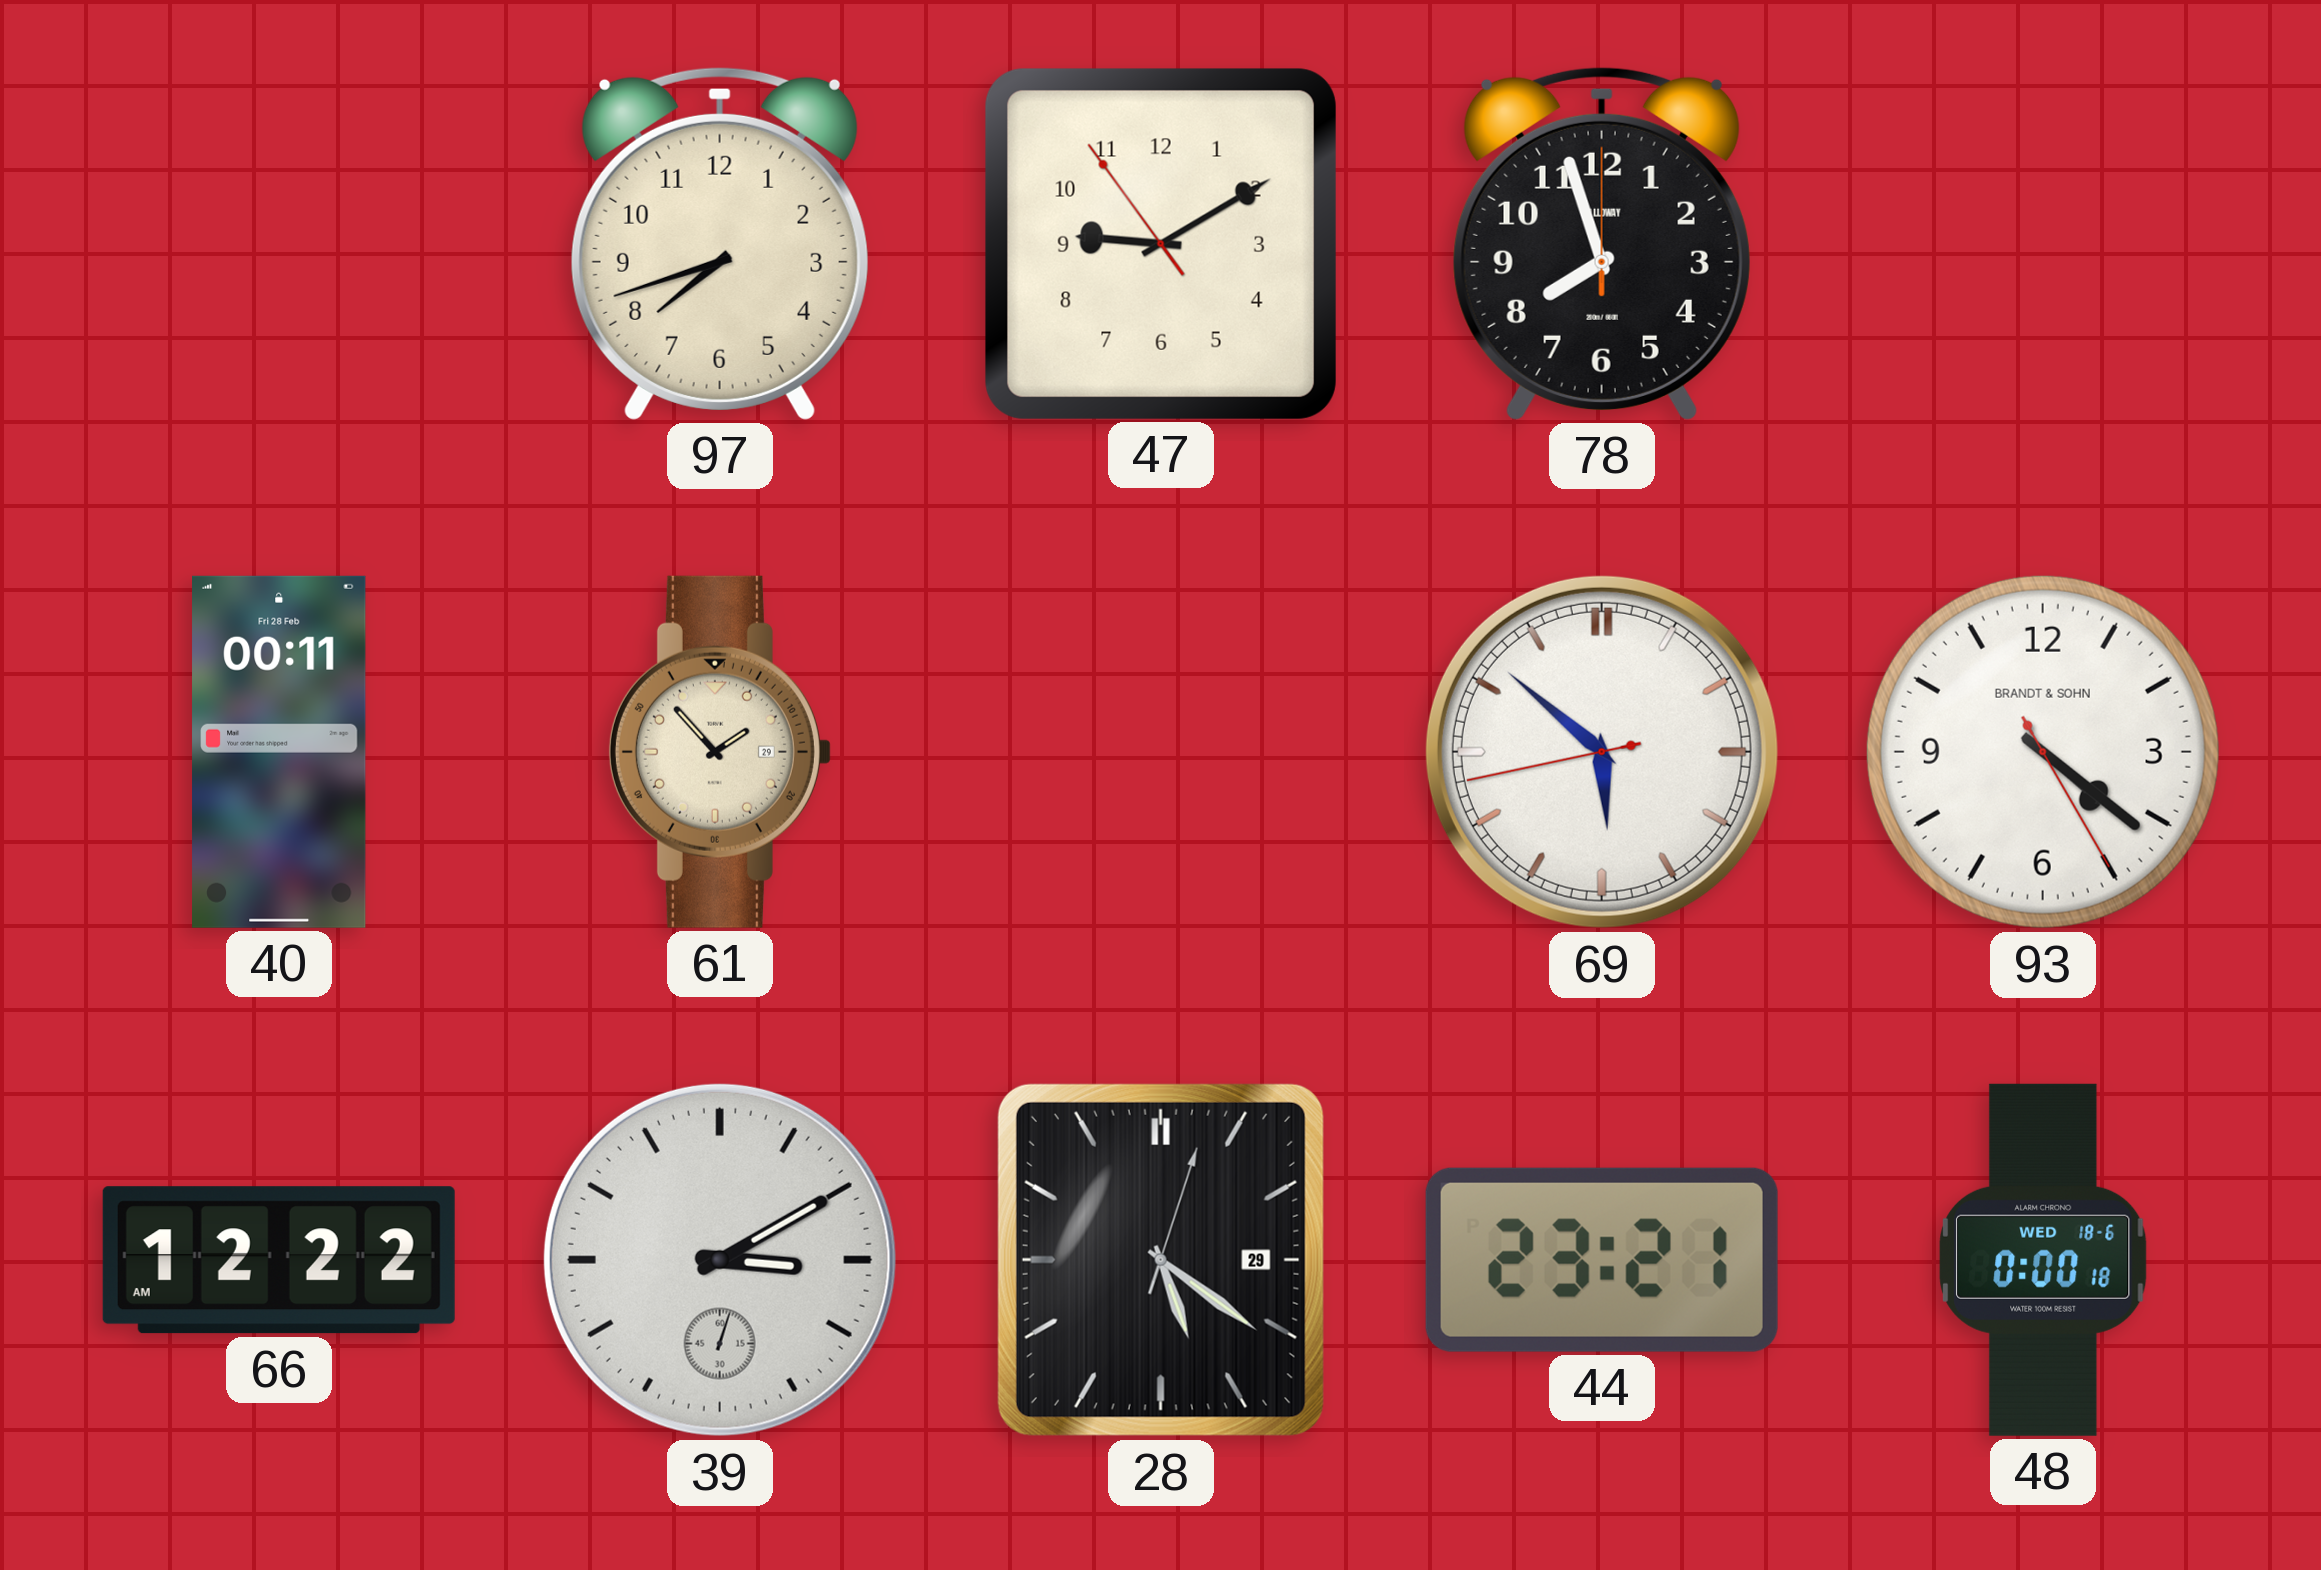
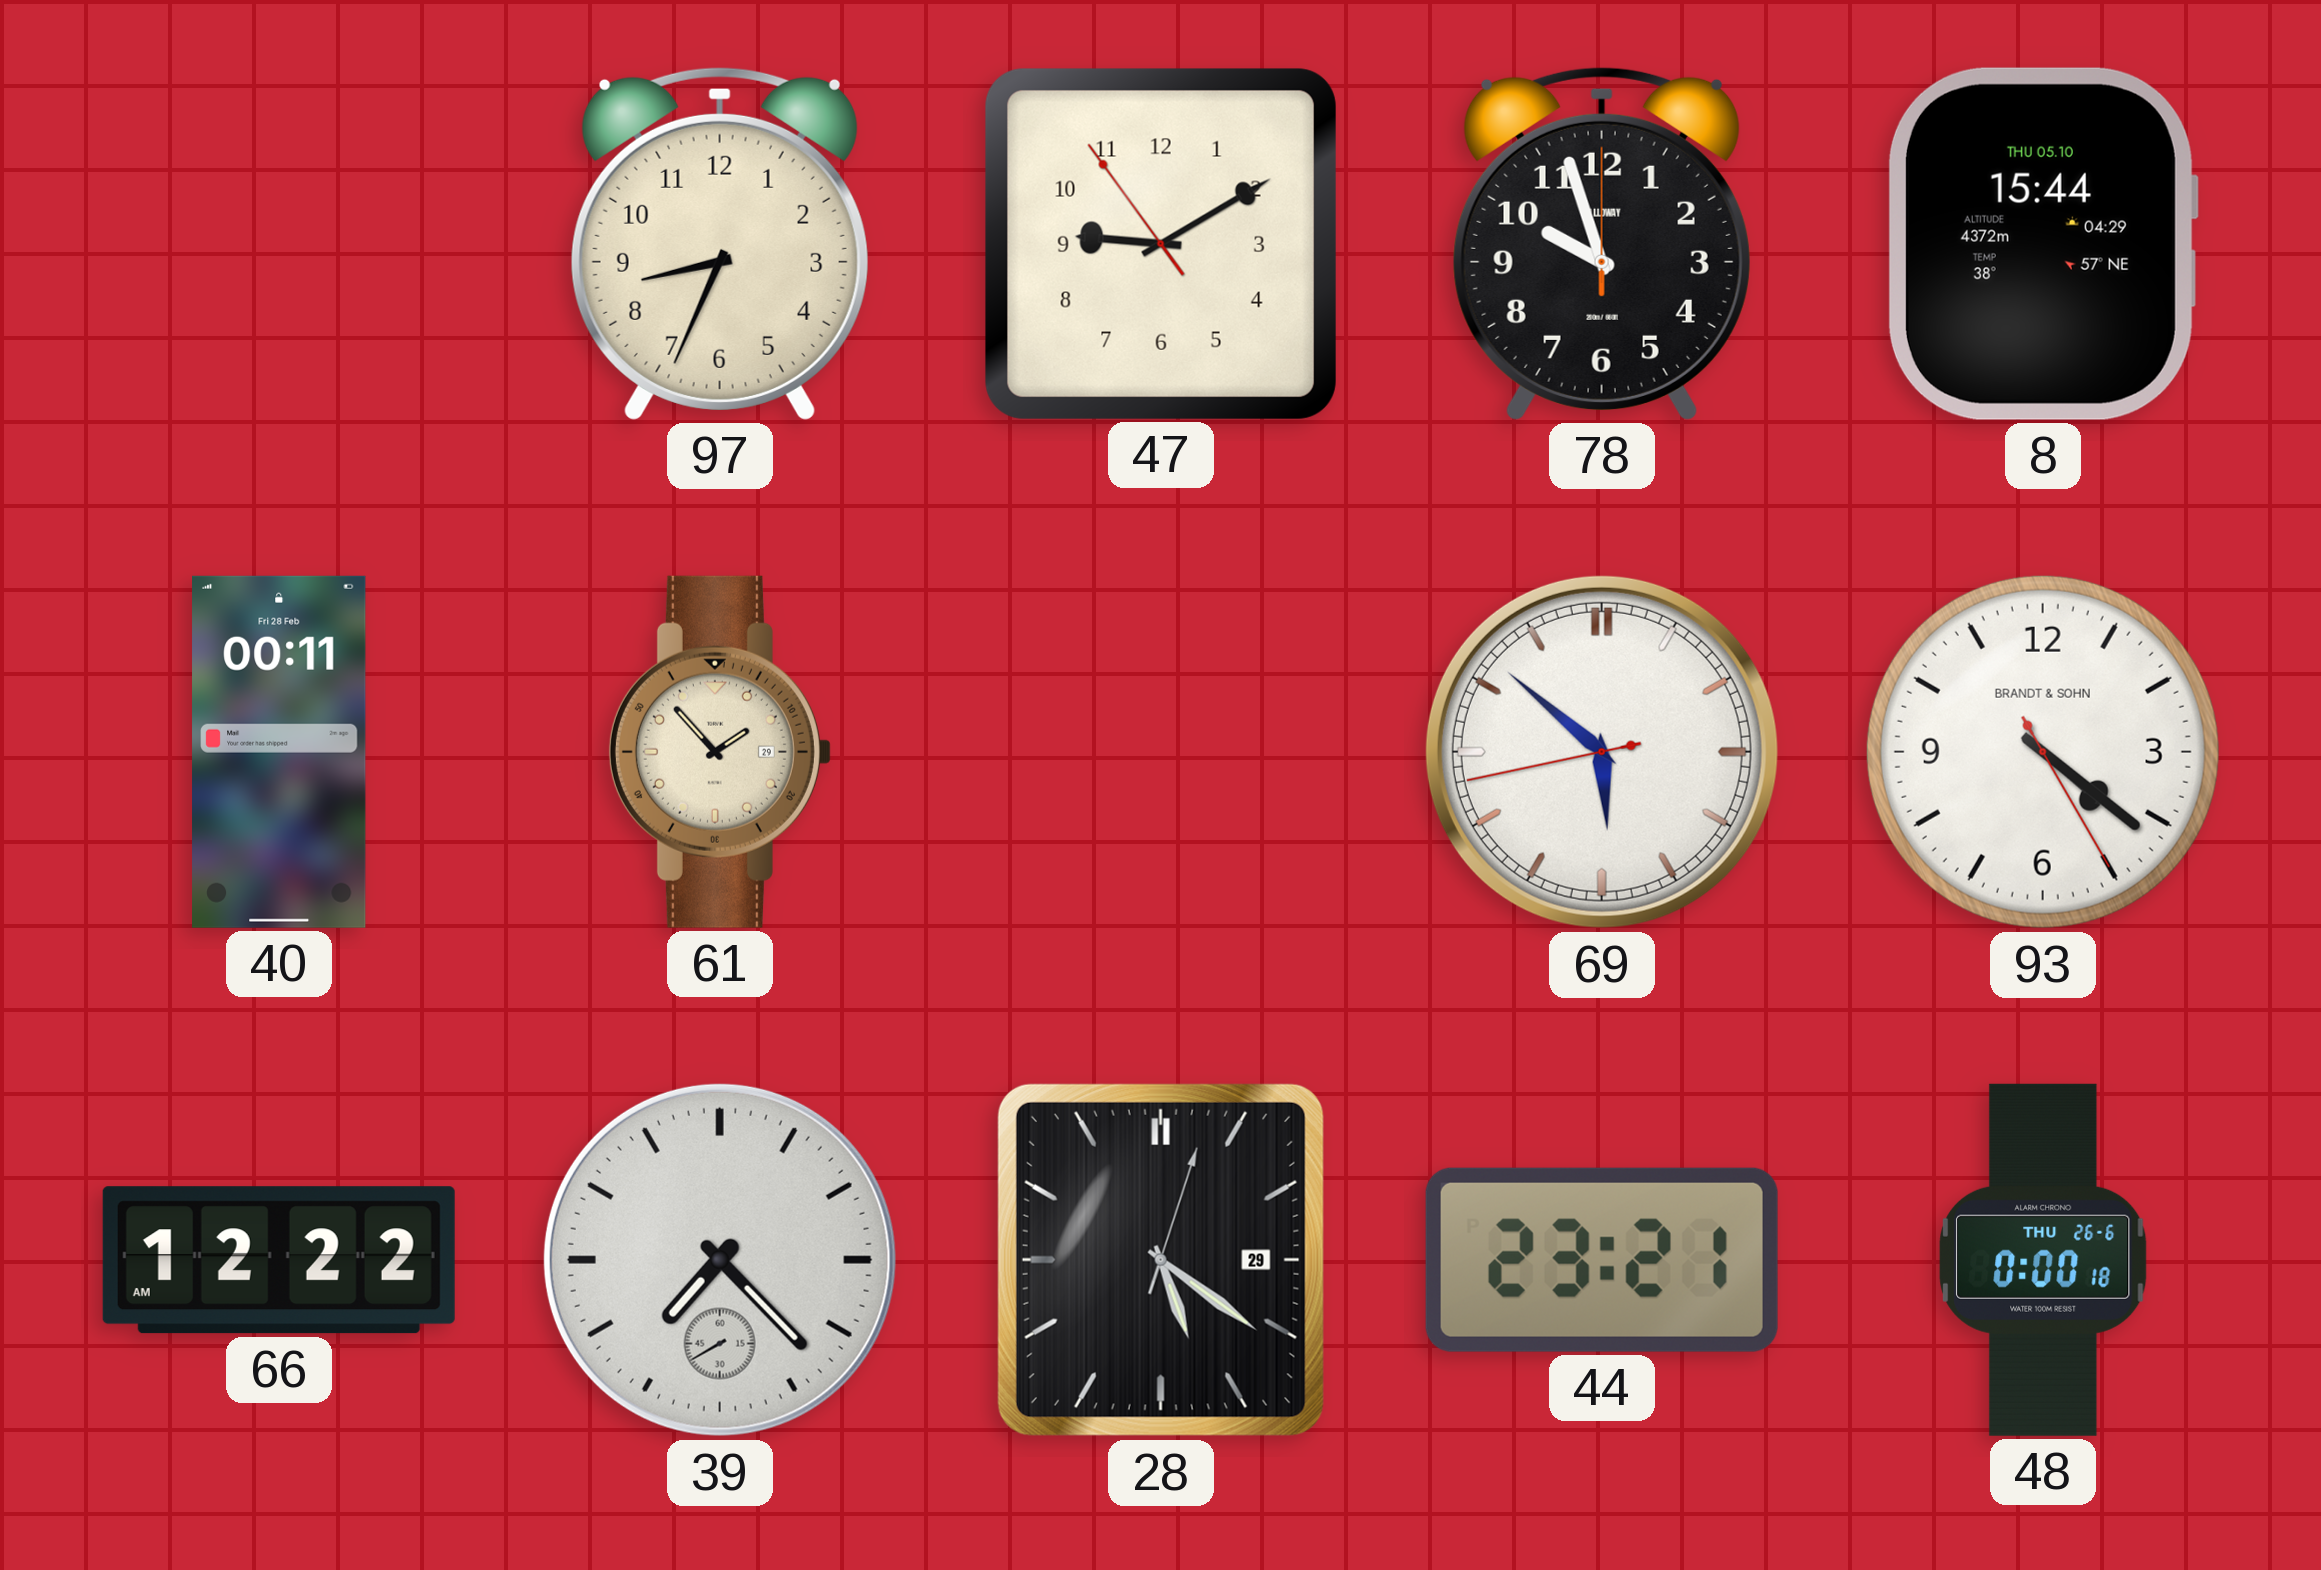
97: 7:42 -> 8:34
78: 7:57 -> 9:57
8: none -> 15:44
39: 3:10 -> 7:22
48 date: WED 18-6 -> THU 26-6
